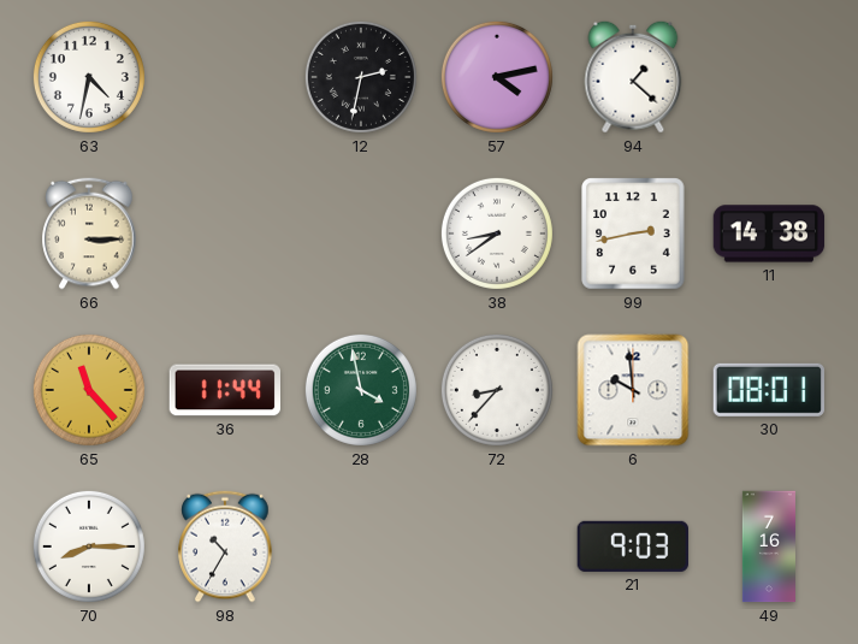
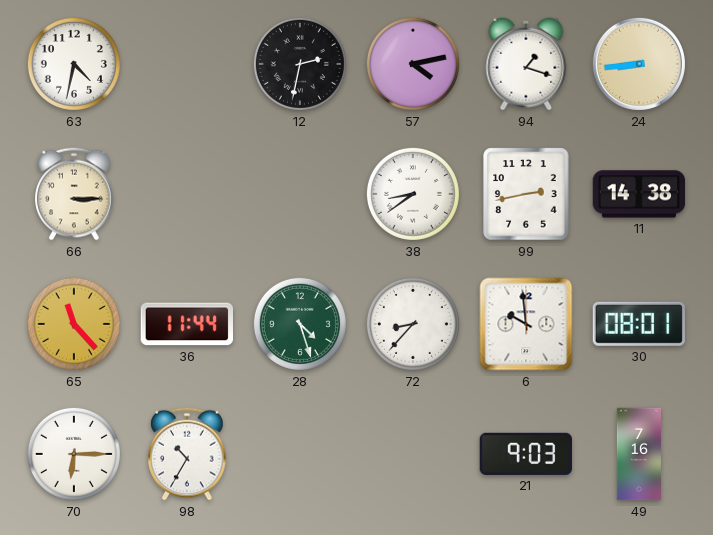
94: 1:22 -> 1:18
24: none -> 8:44
28: 3:58 -> 4:27
70: 8:15 -> 6:15
